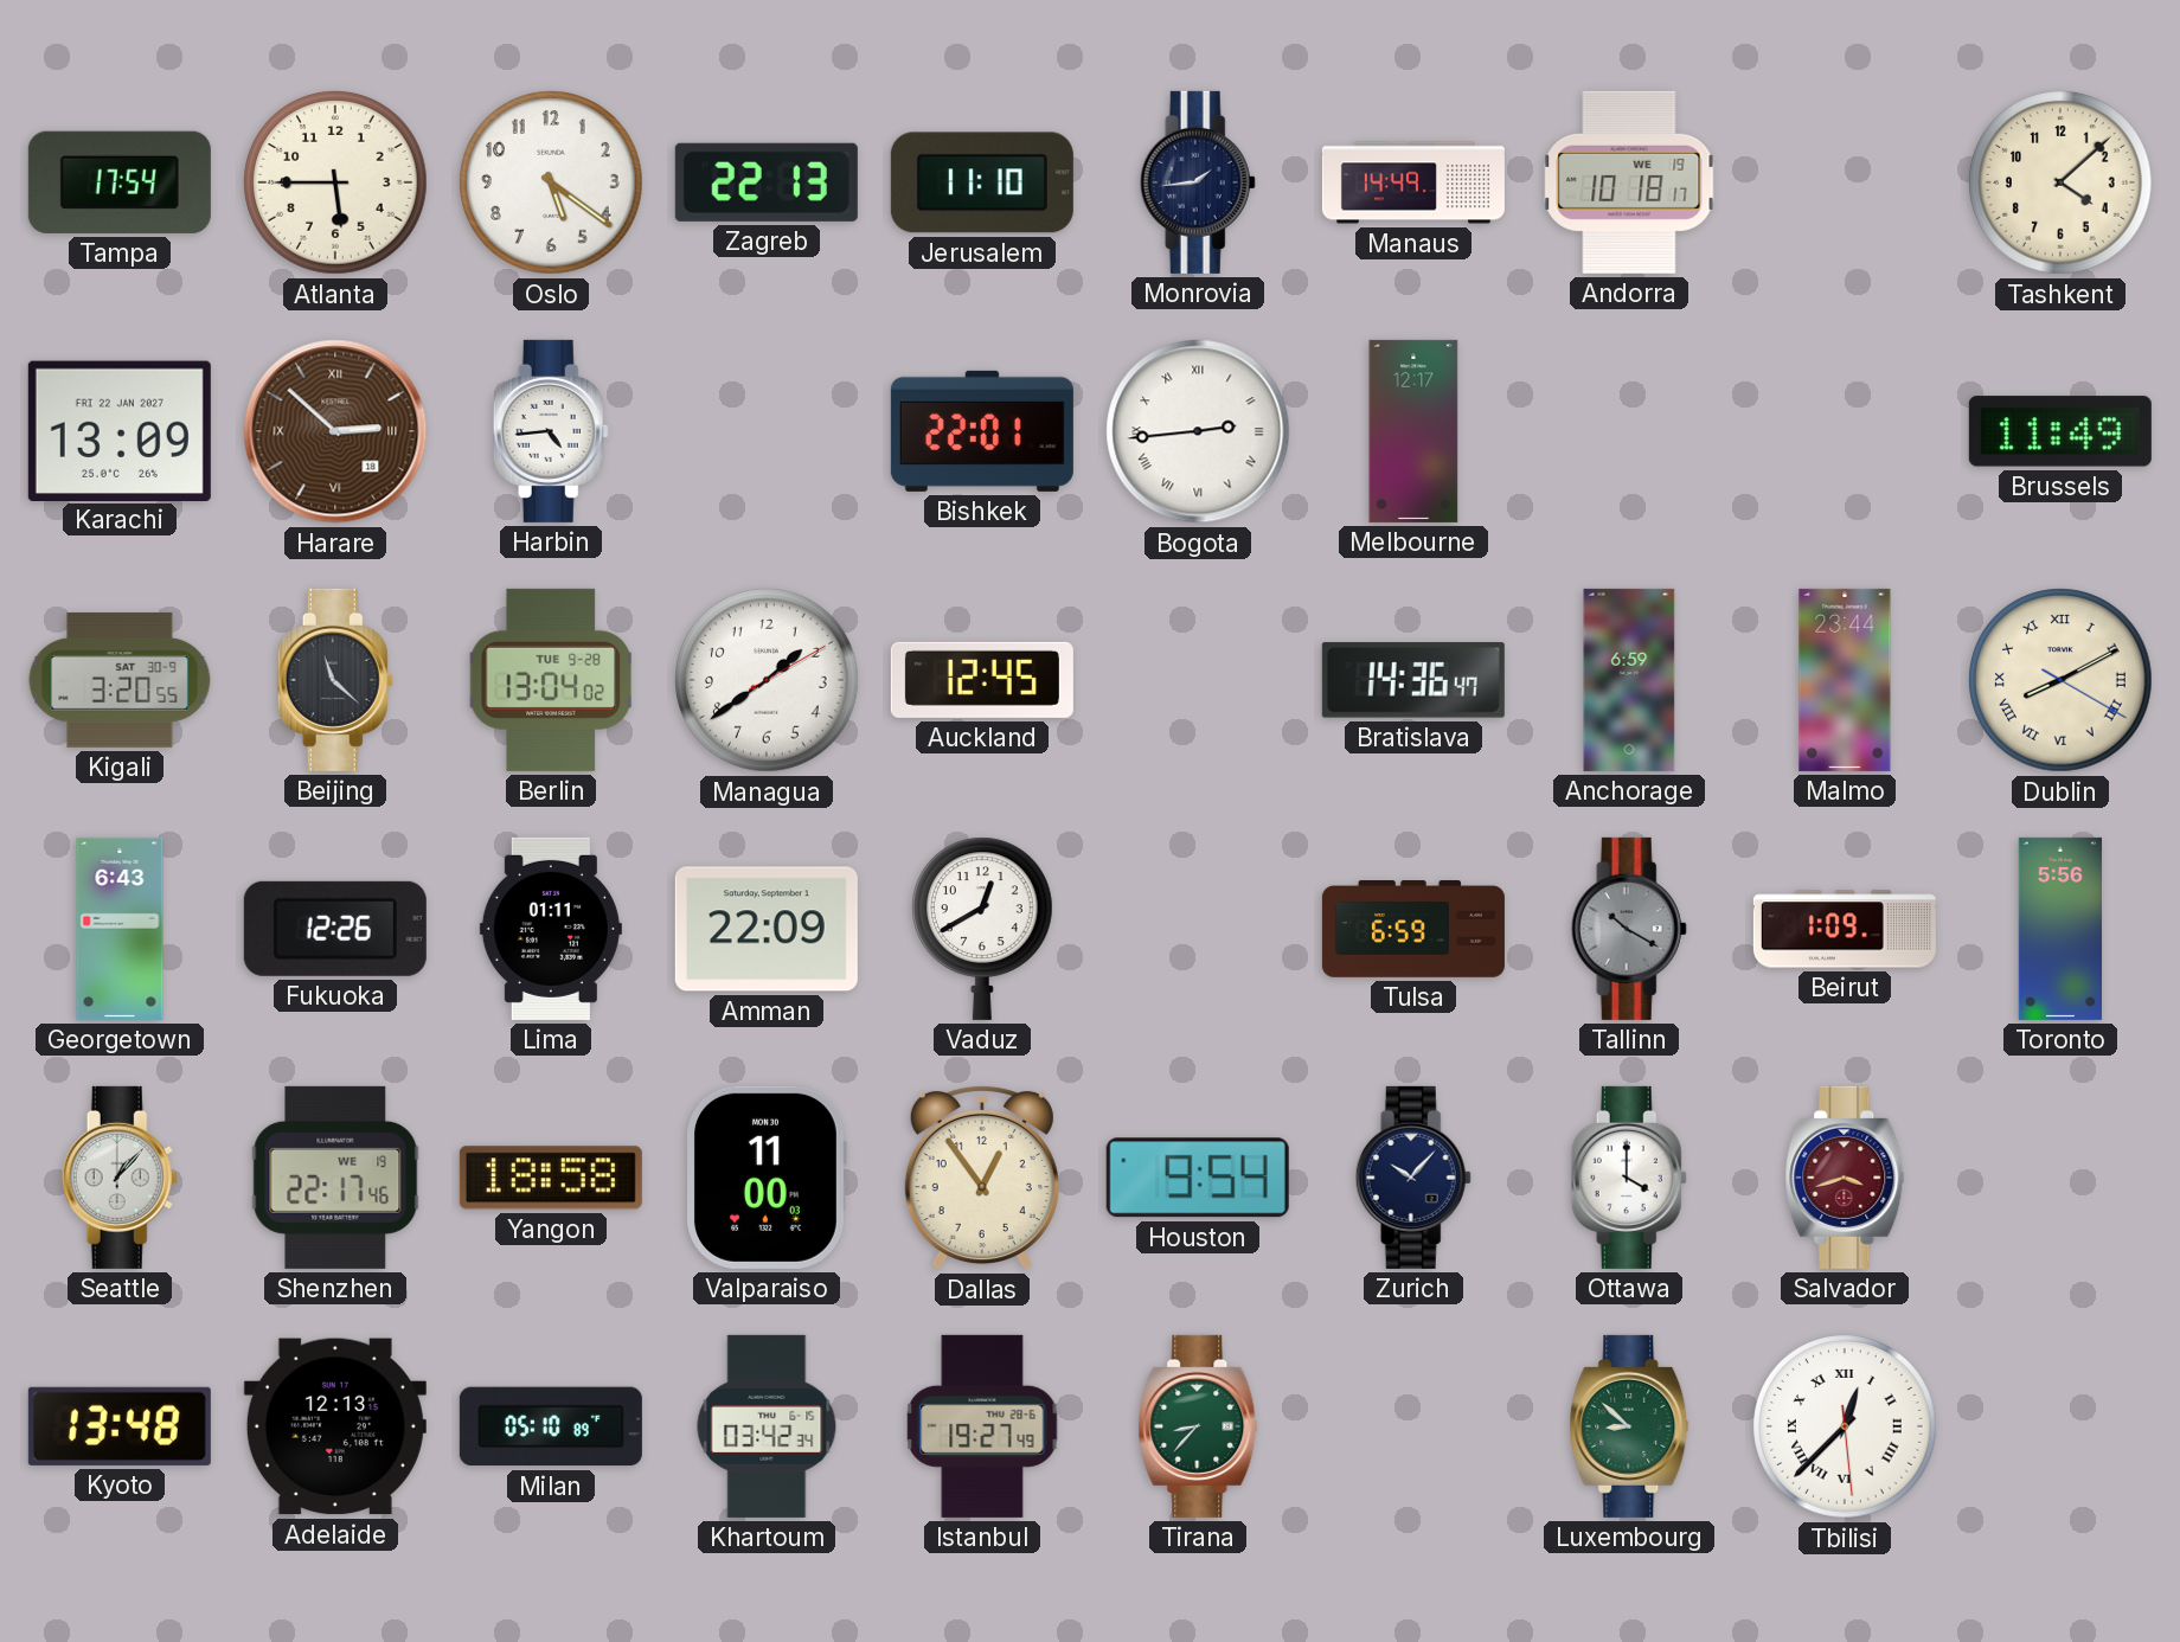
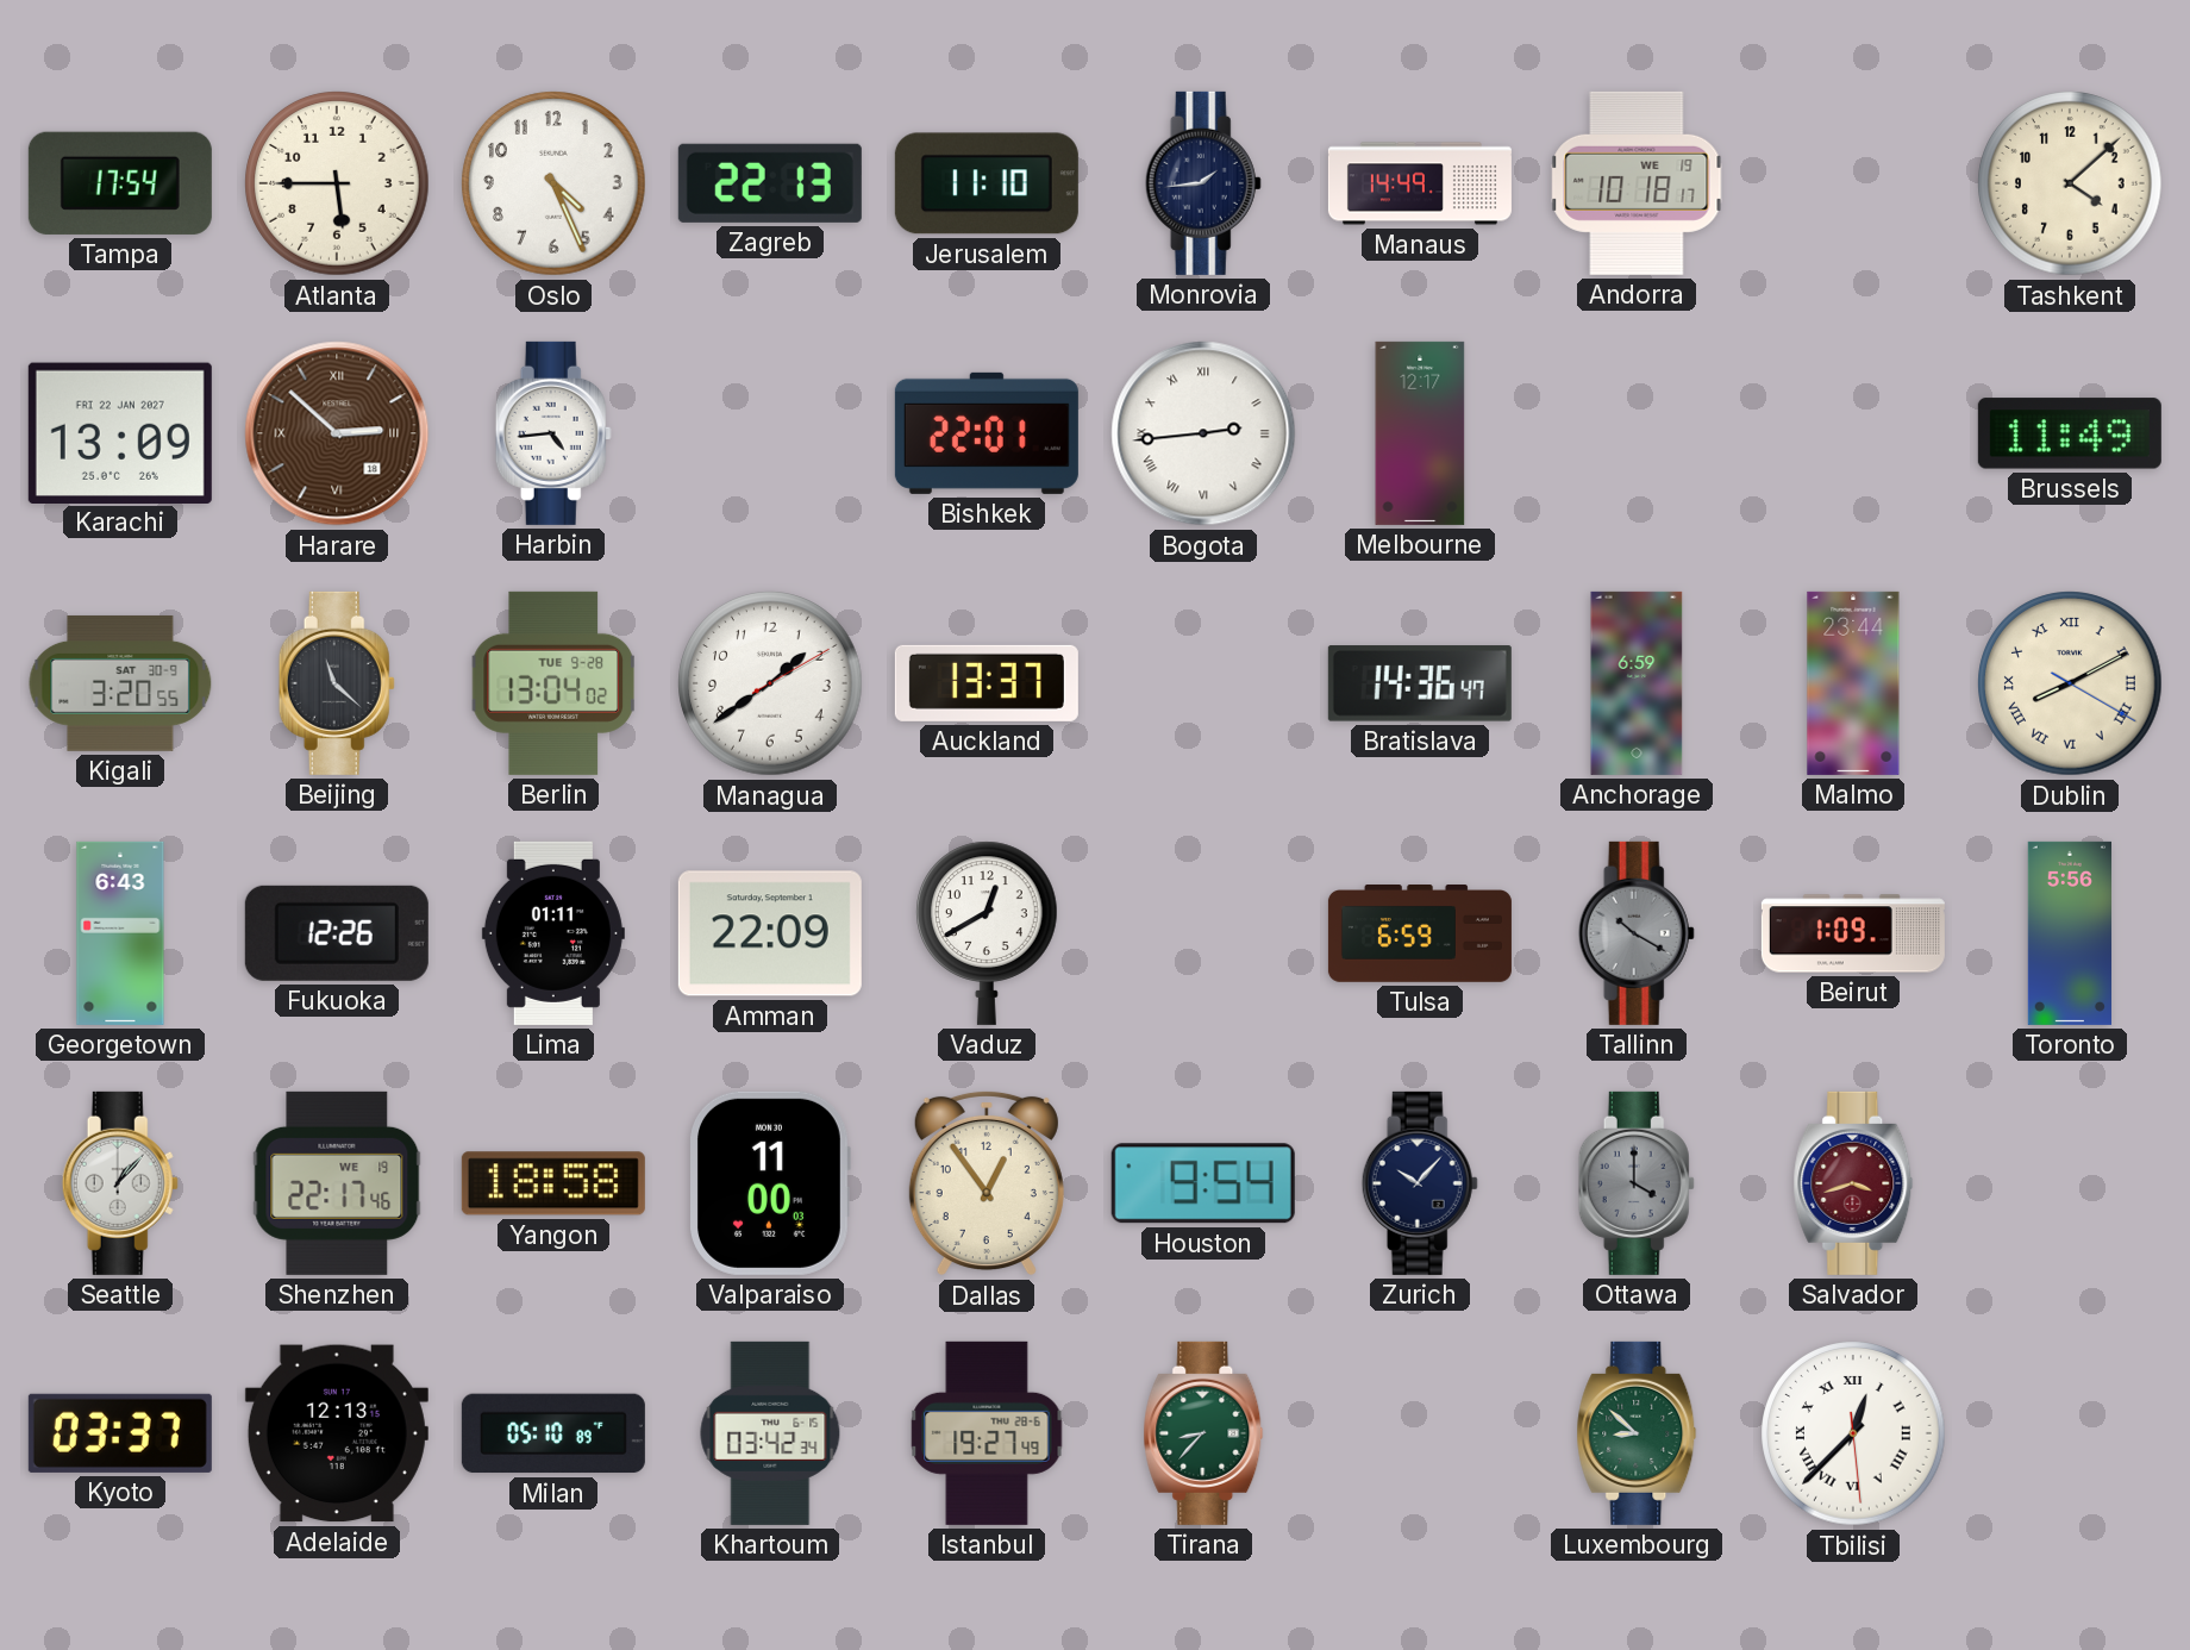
Oslo: 5:21 -> 4:26
Auckland: 12:45 -> 13:37
Ottawa dial: white -> grey
Kyoto: 13:48 -> 03:37
